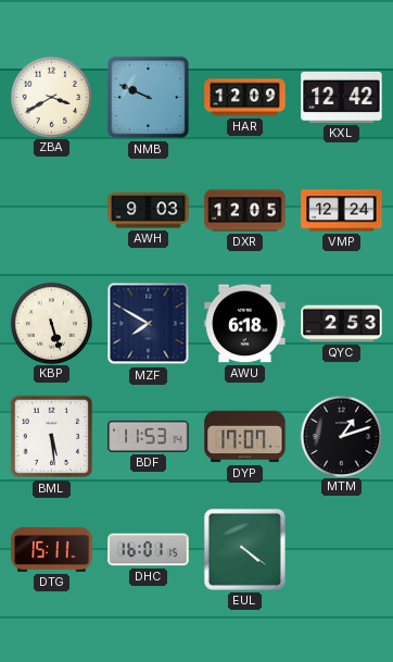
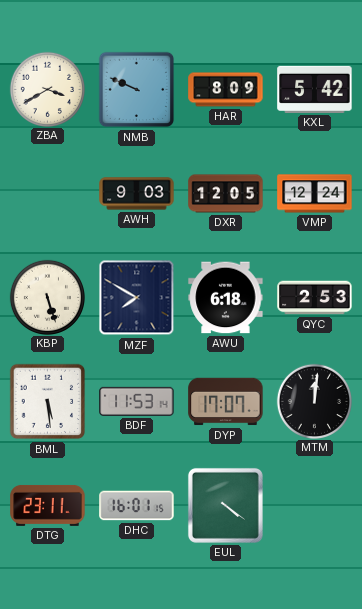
HAR: 12:09 -> 8:09
KXL: 12:42 -> 5:42
MTM: 1:12 -> 12:01
DTG: 15:11 -> 23:11
